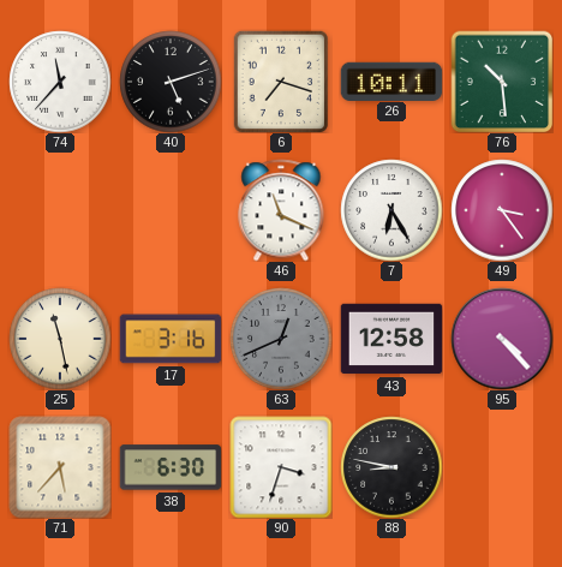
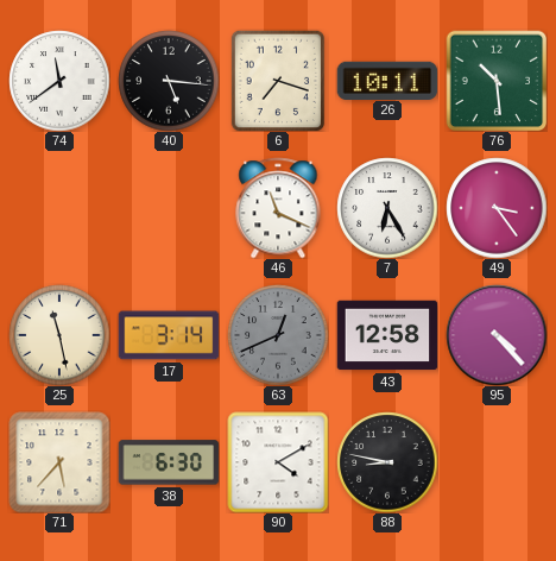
74: 11:37 -> 11:39
40: 5:12 -> 5:16
17: 3:16 -> 3:14
90: 3:33 -> 4:10
